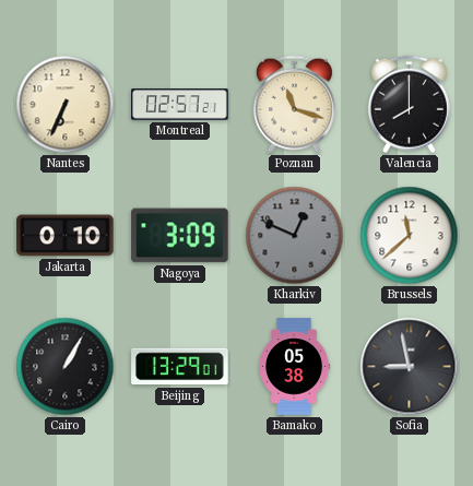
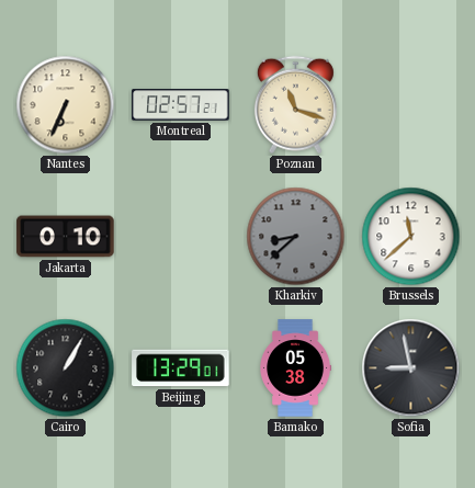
Valencia: 8:00 -> none
Nagoya: 3:09 -> none
Kharkiv: 12:49 -> 8:38
